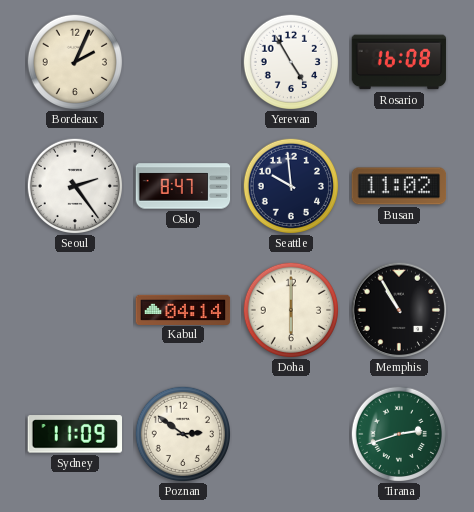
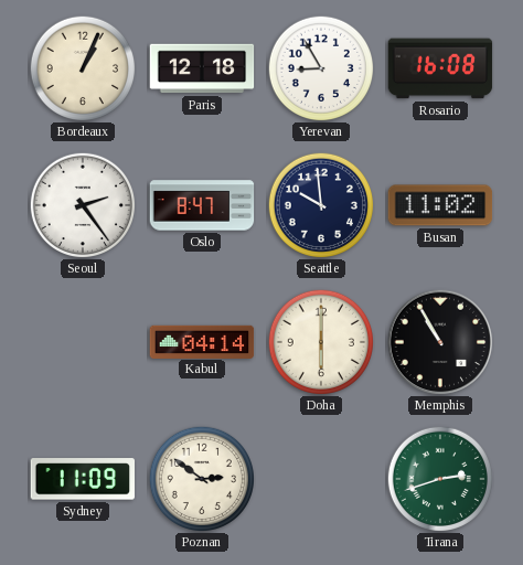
Bordeaux: 2:04 -> 1:04
Paris: none -> 12:18
Yerevan: 4:55 -> 8:55
